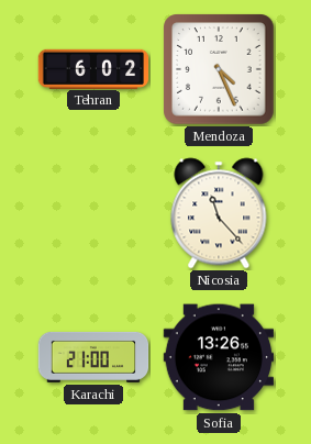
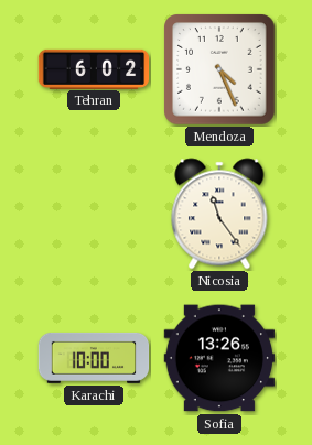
Nicosia: 11:23 -> 11:24
Karachi: 21:00 -> 10:00
